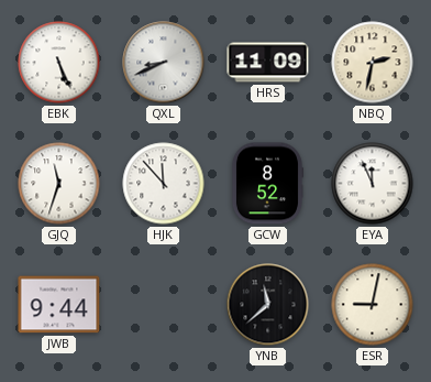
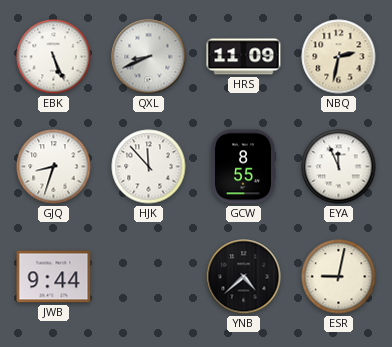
GJQ: 11:33 -> 8:33
GCW: 8:52 -> 8:55
YNB: 11:38 -> 4:38
